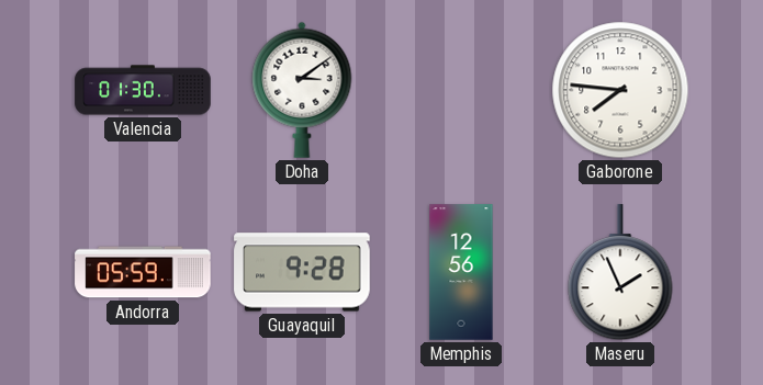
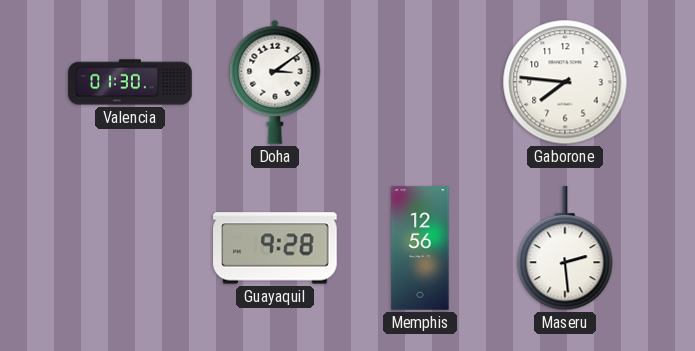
Andorra: 05:59 -> none
Maseru: 1:56 -> 2:29
